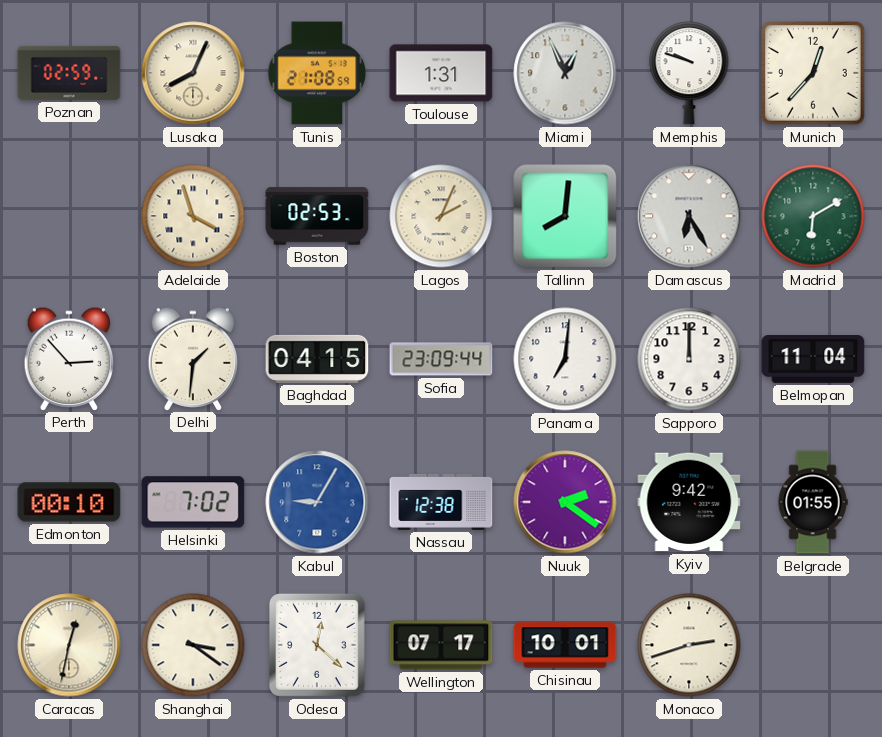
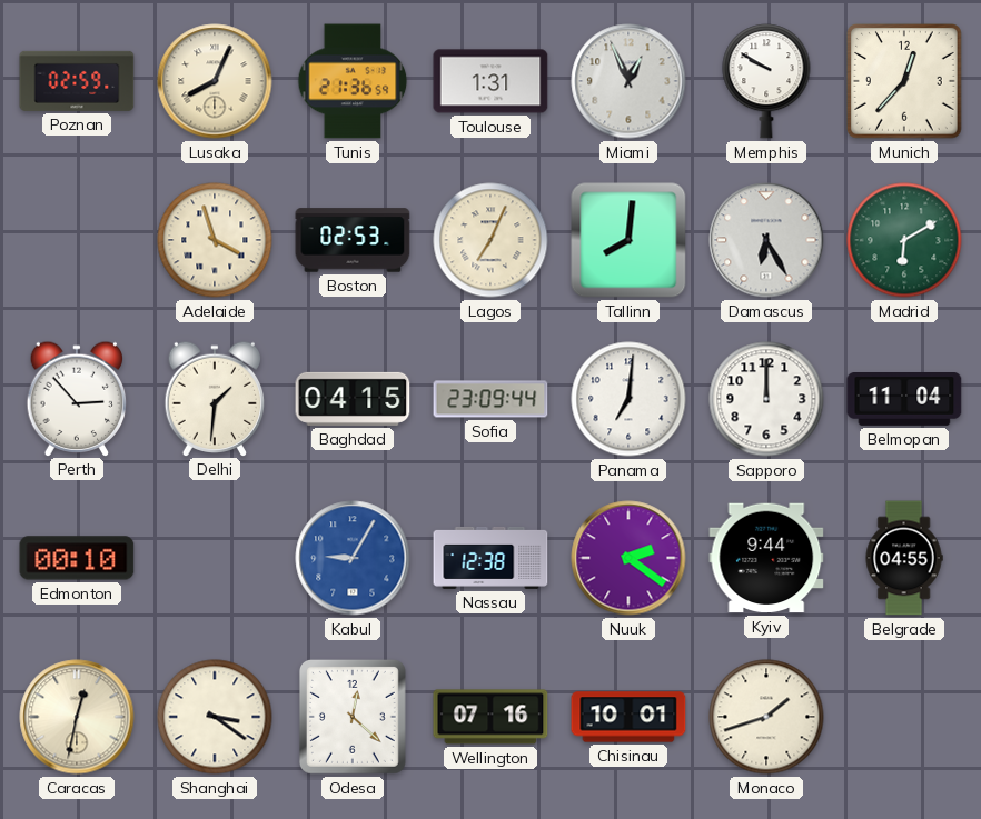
Tunis: 21:08 -> 21:36
Memphis: 9:48 -> 9:50
Lagos: 2:04 -> 7:04
Helsinki: 7:02 -> none
Kyiv: 9:42 -> 9:44
Belgrade: 01:55 -> 04:55
Wellington: 07:17 -> 07:16
Monaco: 2:42 -> 1:42
